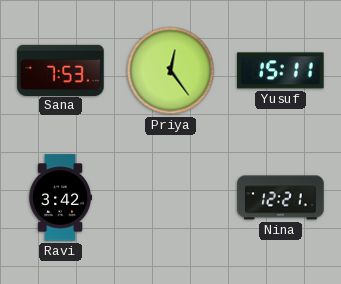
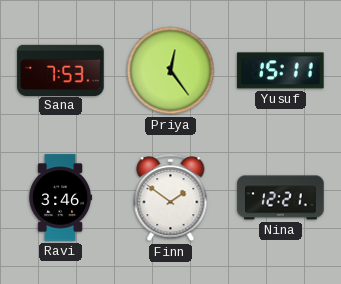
Ravi: 3:42 -> 3:46
Finn: none -> 1:51
